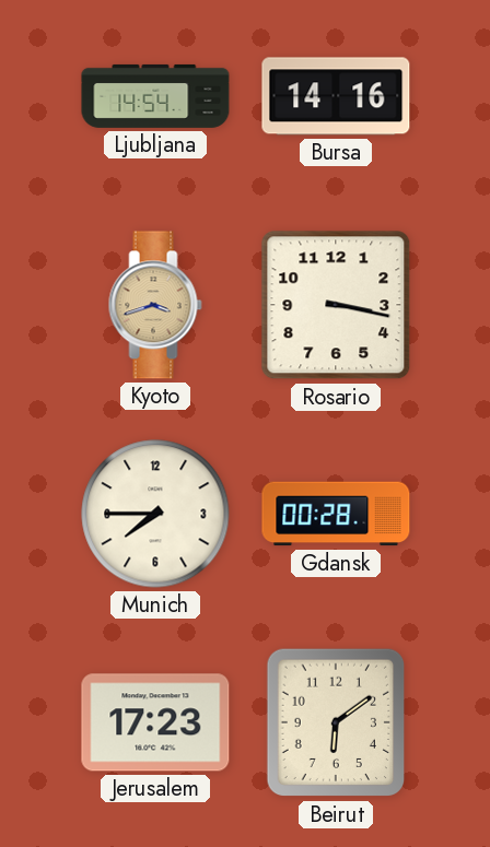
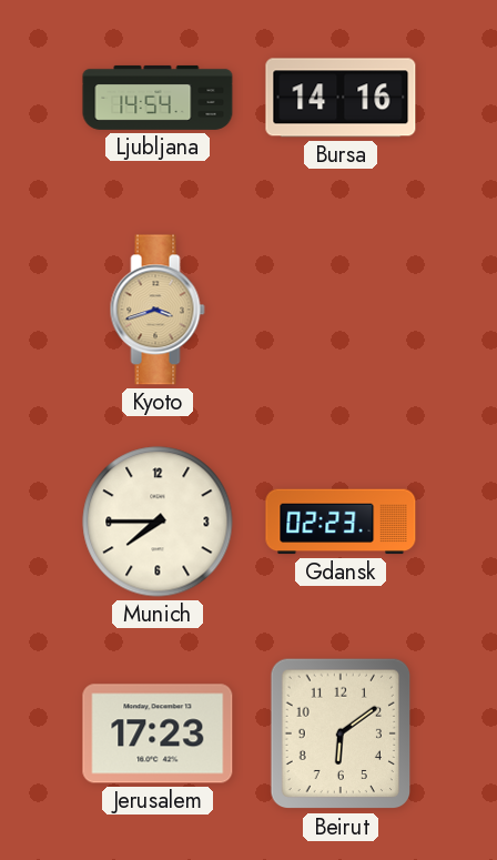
Rosario: 3:17 -> none
Gdansk: 00:28 -> 02:23
